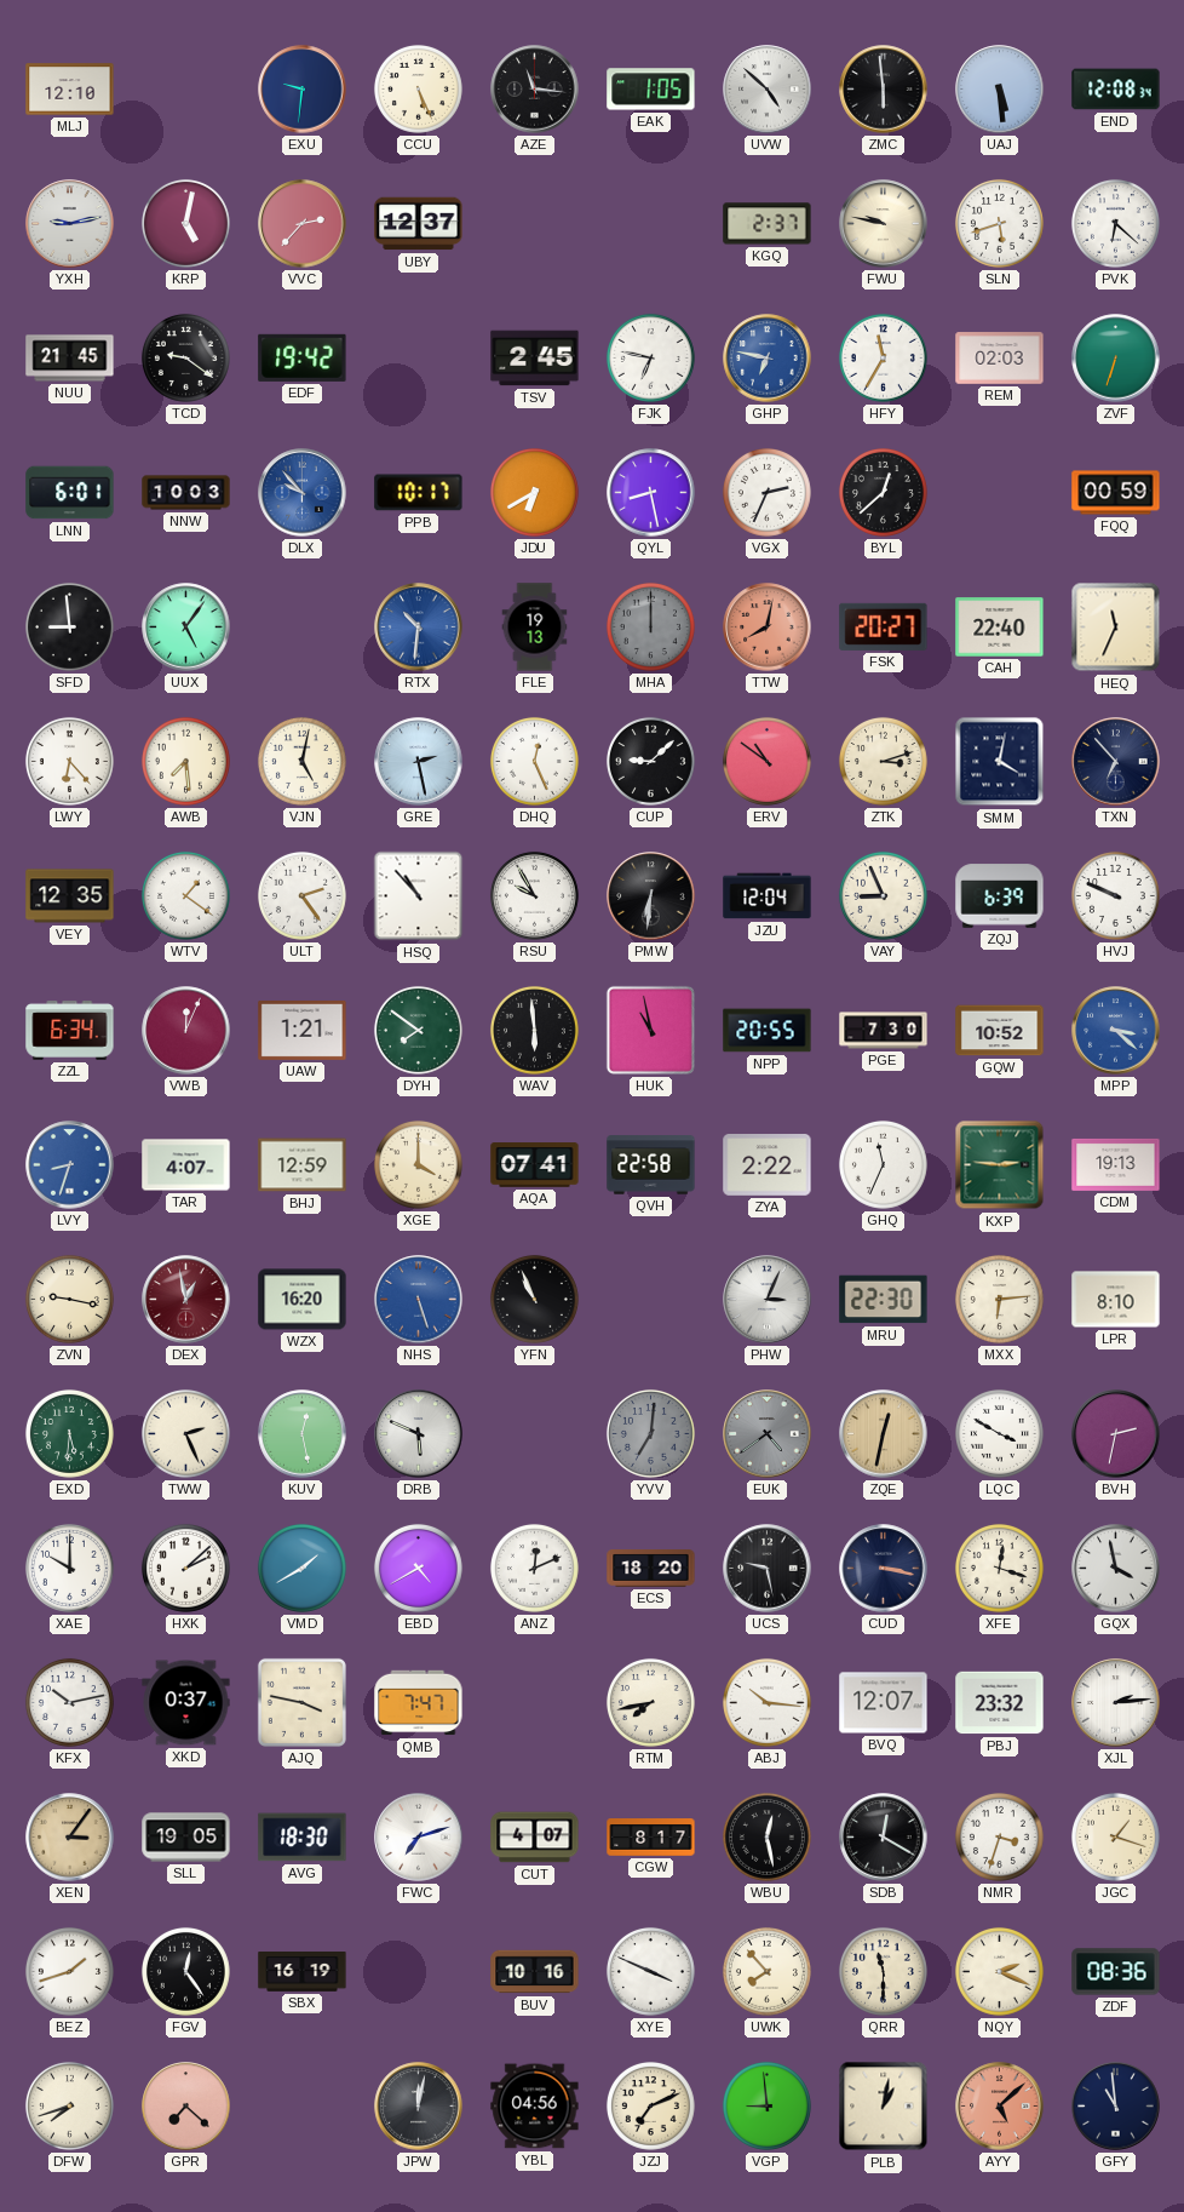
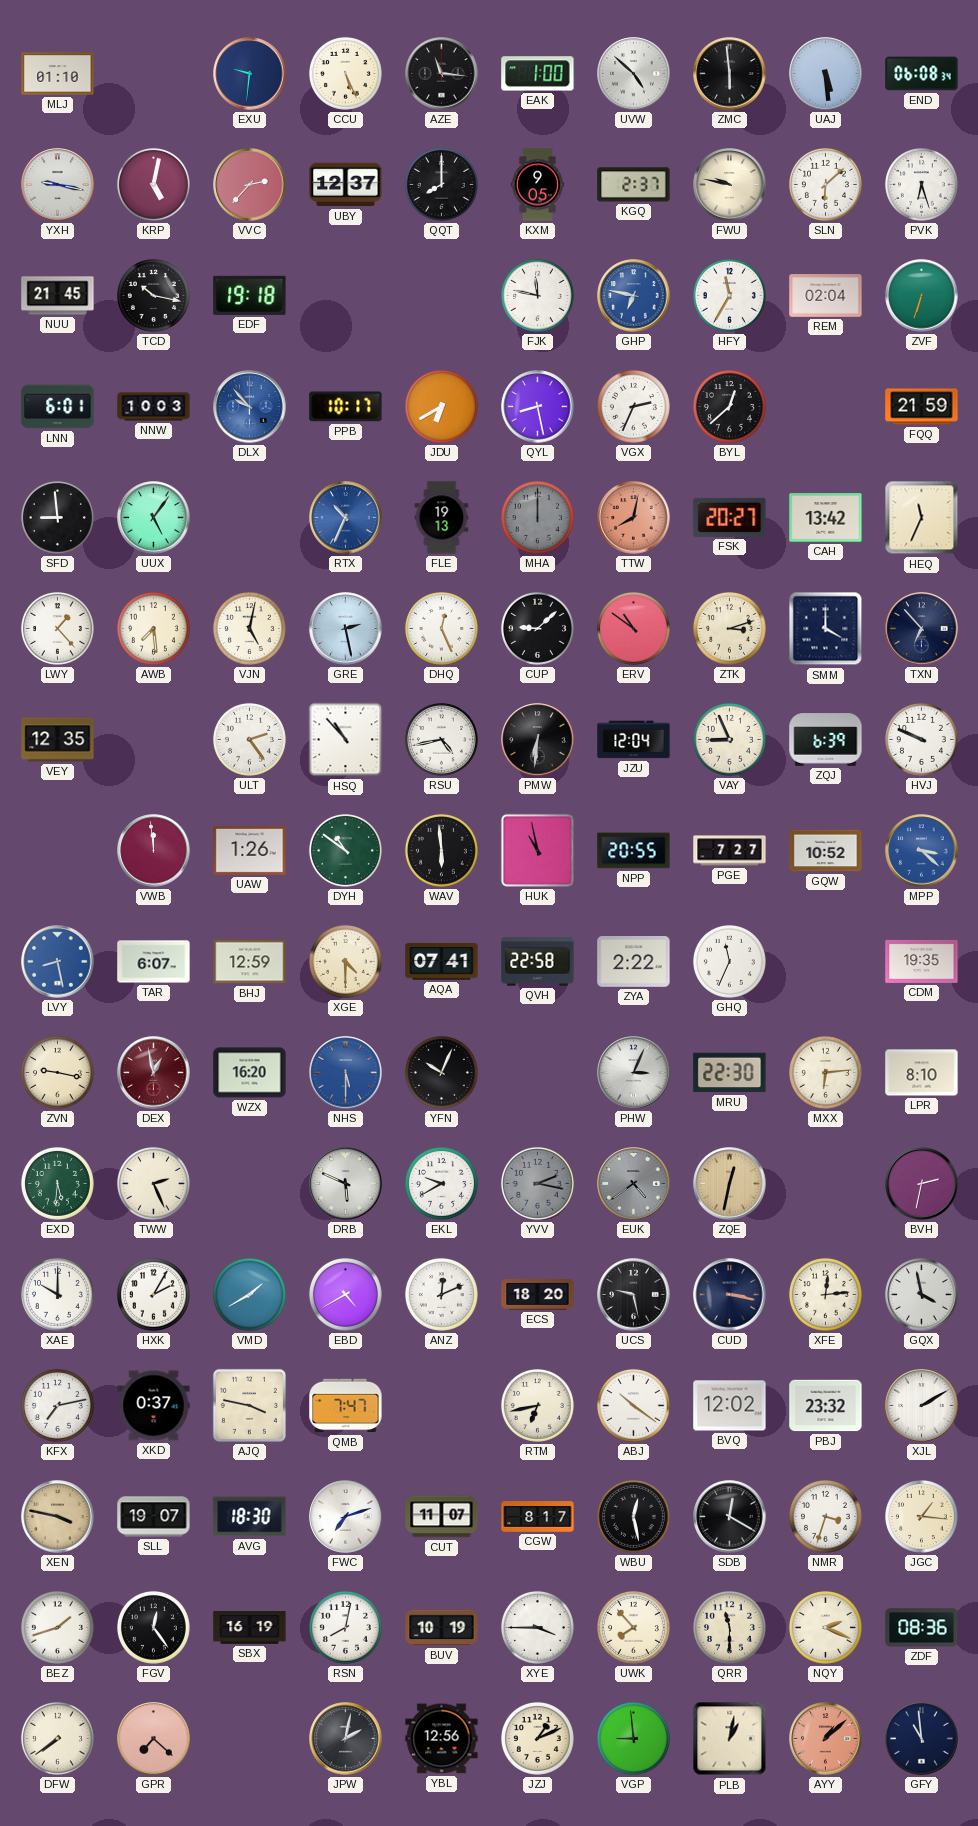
MLJ: 12:10 -> 01:10
EAK: 1:05 -> 1:00
END: 12:08 -> 06:08
YXH: 9:13 -> 9:17
QQT: none -> 8:00
KXM: none -> 9:05
SLN: 5:42 -> 6:08
PVK: 6:22 -> 6:27
TCD: 9:21 -> 10:17
EDF: 19:42 -> 19:18
TSV: 2:45 -> none
FJK: 6:47 -> 11:47
REM: 02:03 -> 02:04
FQQ: 00:59 -> 21:59
RTX: 10:31 -> 10:34
CAH: 22:40 -> 13:42
LWY: 6:23 -> 1:23
SMM: 4:02 -> 4:00
WTV: 1:21 -> none
RSU: 9:55 -> 4:43
ZZL: 6:34 -> none
VWB: 12:04 -> 11:59
UAW: 1:21 -> 1:26
DYH: 7:51 -> 10:51
PGE: 7:30 -> 7:27
LVY: 8:33 -> 8:28
TAR: 4:07 -> 6:07
XGE: 4:00 -> 4:30
KXP: 2:46 -> none
CDM: 19:13 -> 19:35
NHS: 5:27 -> 5:30
YFN: 10:56 -> 10:04
KUV: 12:28 -> none
EKL: none -> 9:40
YVV: 7:01 -> 2:17
LQC: 3:50 -> none
HXK: 2:08 -> 2:05
XFE: 12:18 -> 12:14
KFX: 10:13 -> 7:13
RTM: 7:43 -> 6:43
ABJ: 10:16 -> 10:21
BVQ: 12:07 -> 12:02
XJL: 2:14 -> 2:10
XEN: 3:06 -> 3:47
SLL: 19:05 -> 19:07
CUT: 4:07 -> 11:07
JGC: 1:18 -> 1:16
RSN: none -> 8:02
BUV: 10:16 -> 10:19
XYE: 3:49 -> 3:45
DFW: 7:42 -> 7:39
JPW: 12:02 -> 2:02
YBL: 04:56 -> 12:56
JZJ: 7:11 -> 1:11
AYY: 5:08 -> 1:08
